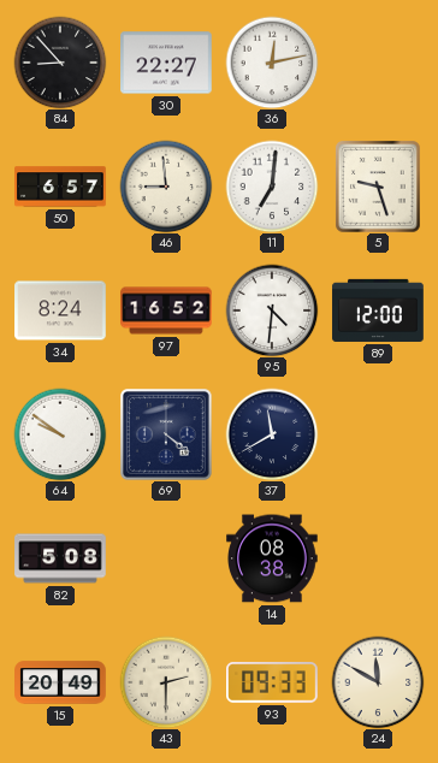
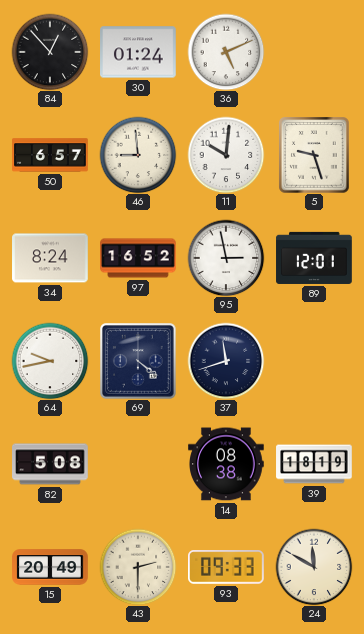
84: 8:53 -> 12:53
30: 22:27 -> 01:24
36: 12:13 -> 5:11
11: 7:01 -> 10:01
95: 4:31 -> 2:58
89: 12:00 -> 12:01
64: 9:51 -> 9:43
37: 11:40 -> 11:42
39: none -> 18:19
